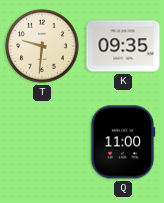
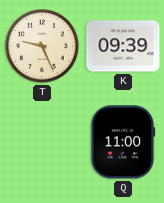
T: 9:31 -> 9:26
K: 09:35 -> 09:39
